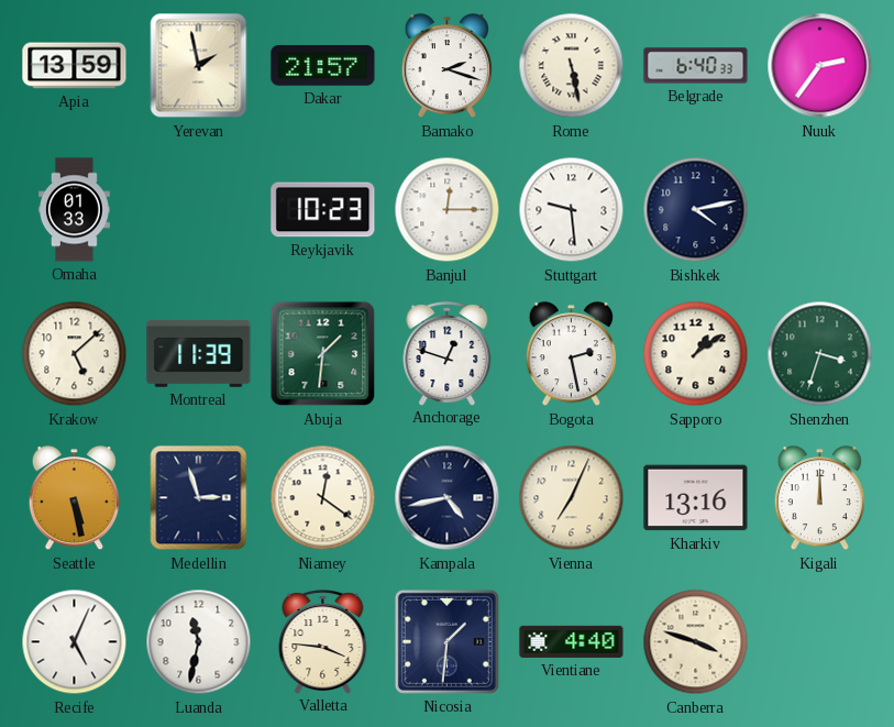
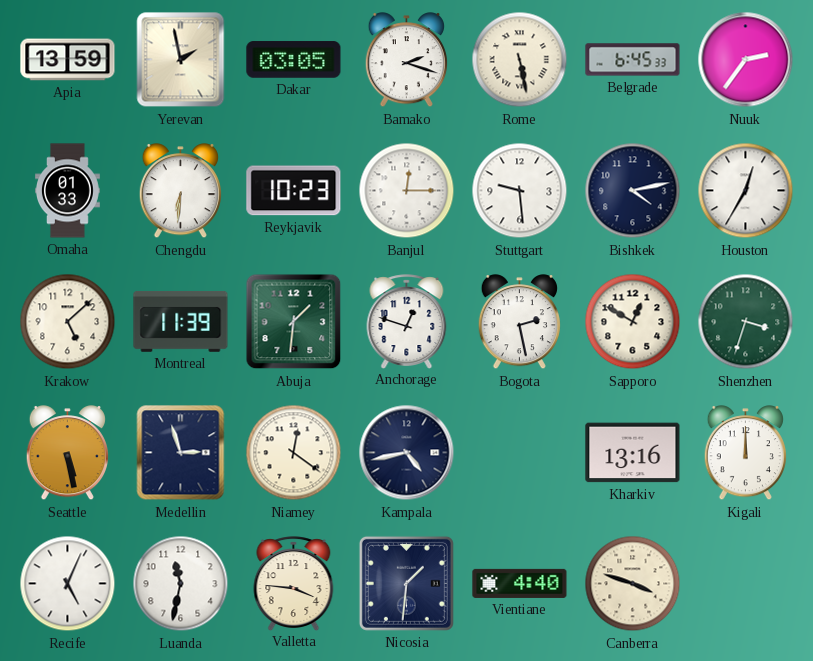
Dakar: 21:57 -> 03:05
Belgrade: 6:40 -> 6:45
Chengdu: none -> 6:31
Houston: none -> 12:35
Sapporo: 1:09 -> 12:50
Vienna: 7:04 -> none
